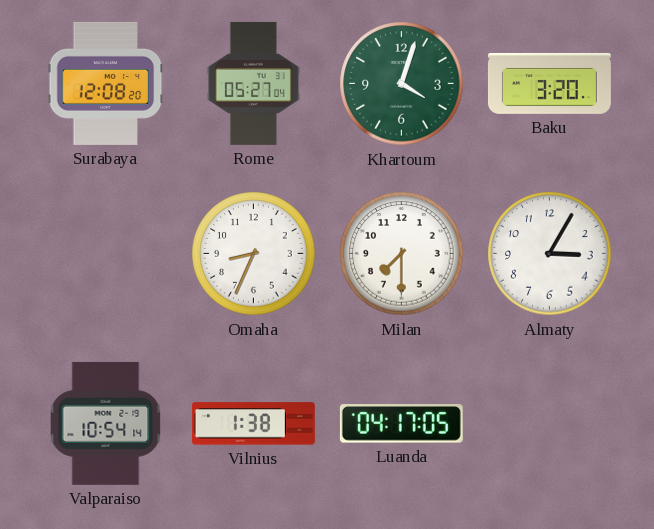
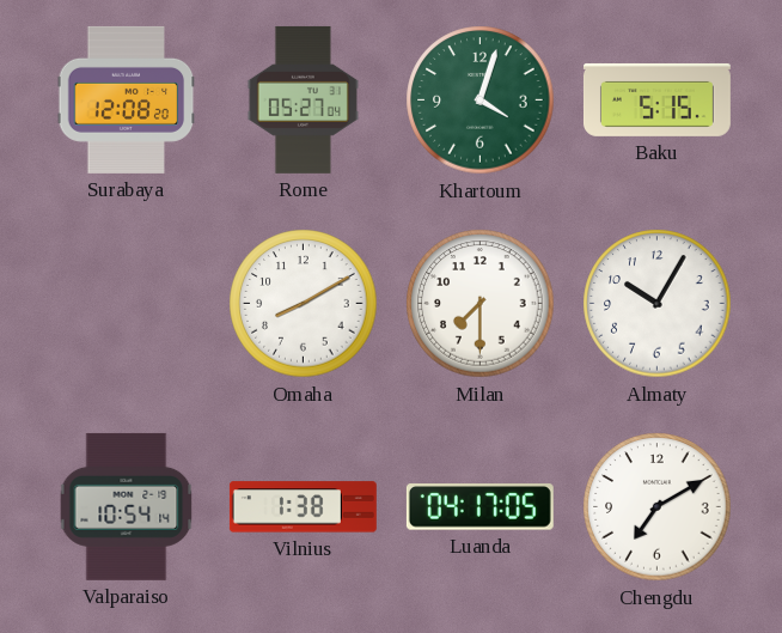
Baku: 3:20 -> 5:15
Omaha: 8:34 -> 8:10
Almaty: 3:05 -> 10:05
Chengdu: none -> 7:10
